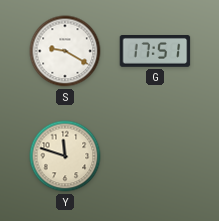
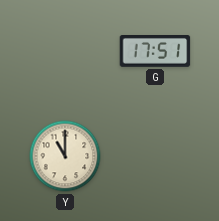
S: 9:20 -> none
Y: 11:48 -> 11:00
